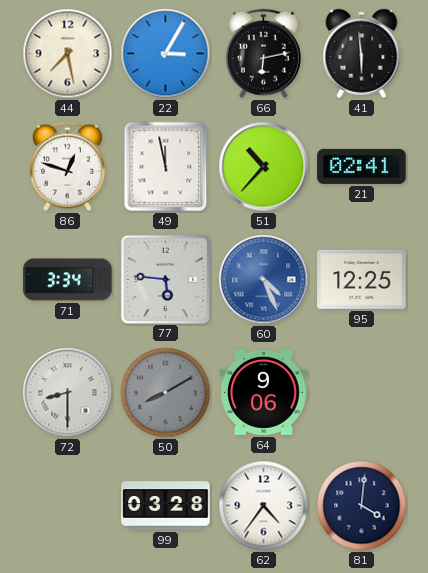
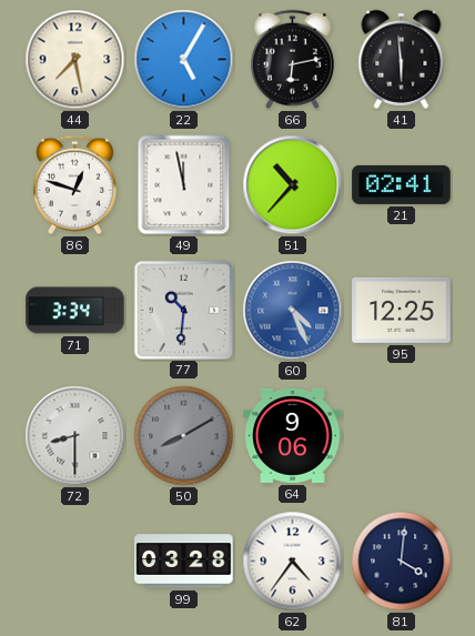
22: 3:05 -> 5:05
77: 5:46 -> 10:31
